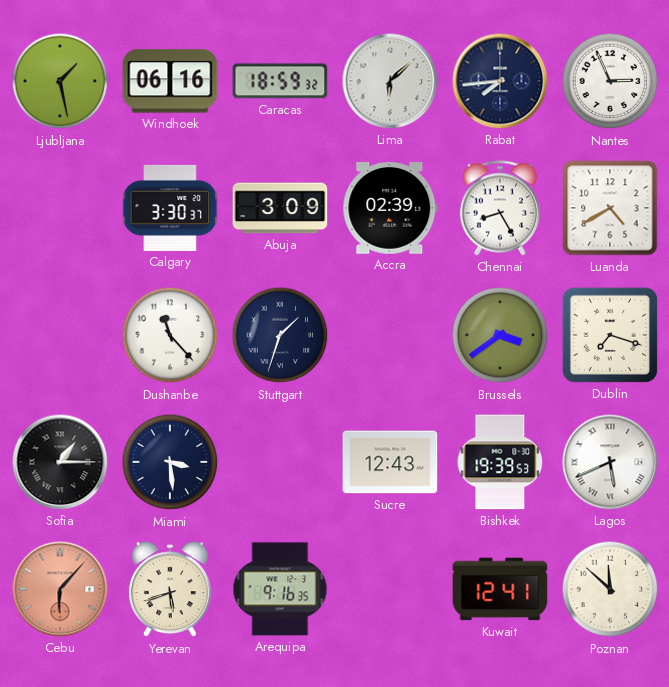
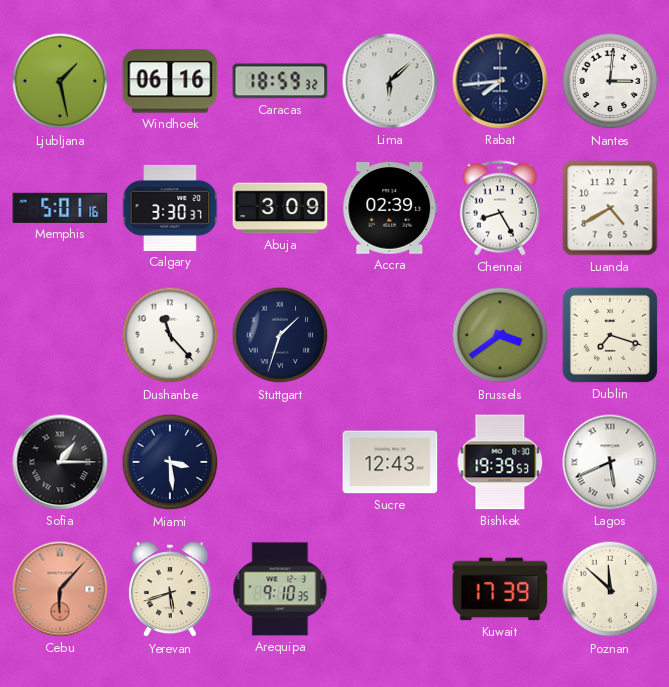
Nantes: 2:56 -> 3:01
Memphis: none -> 5:01
Arequipa: 9:16 -> 9:10
Kuwait: 12:41 -> 17:39
